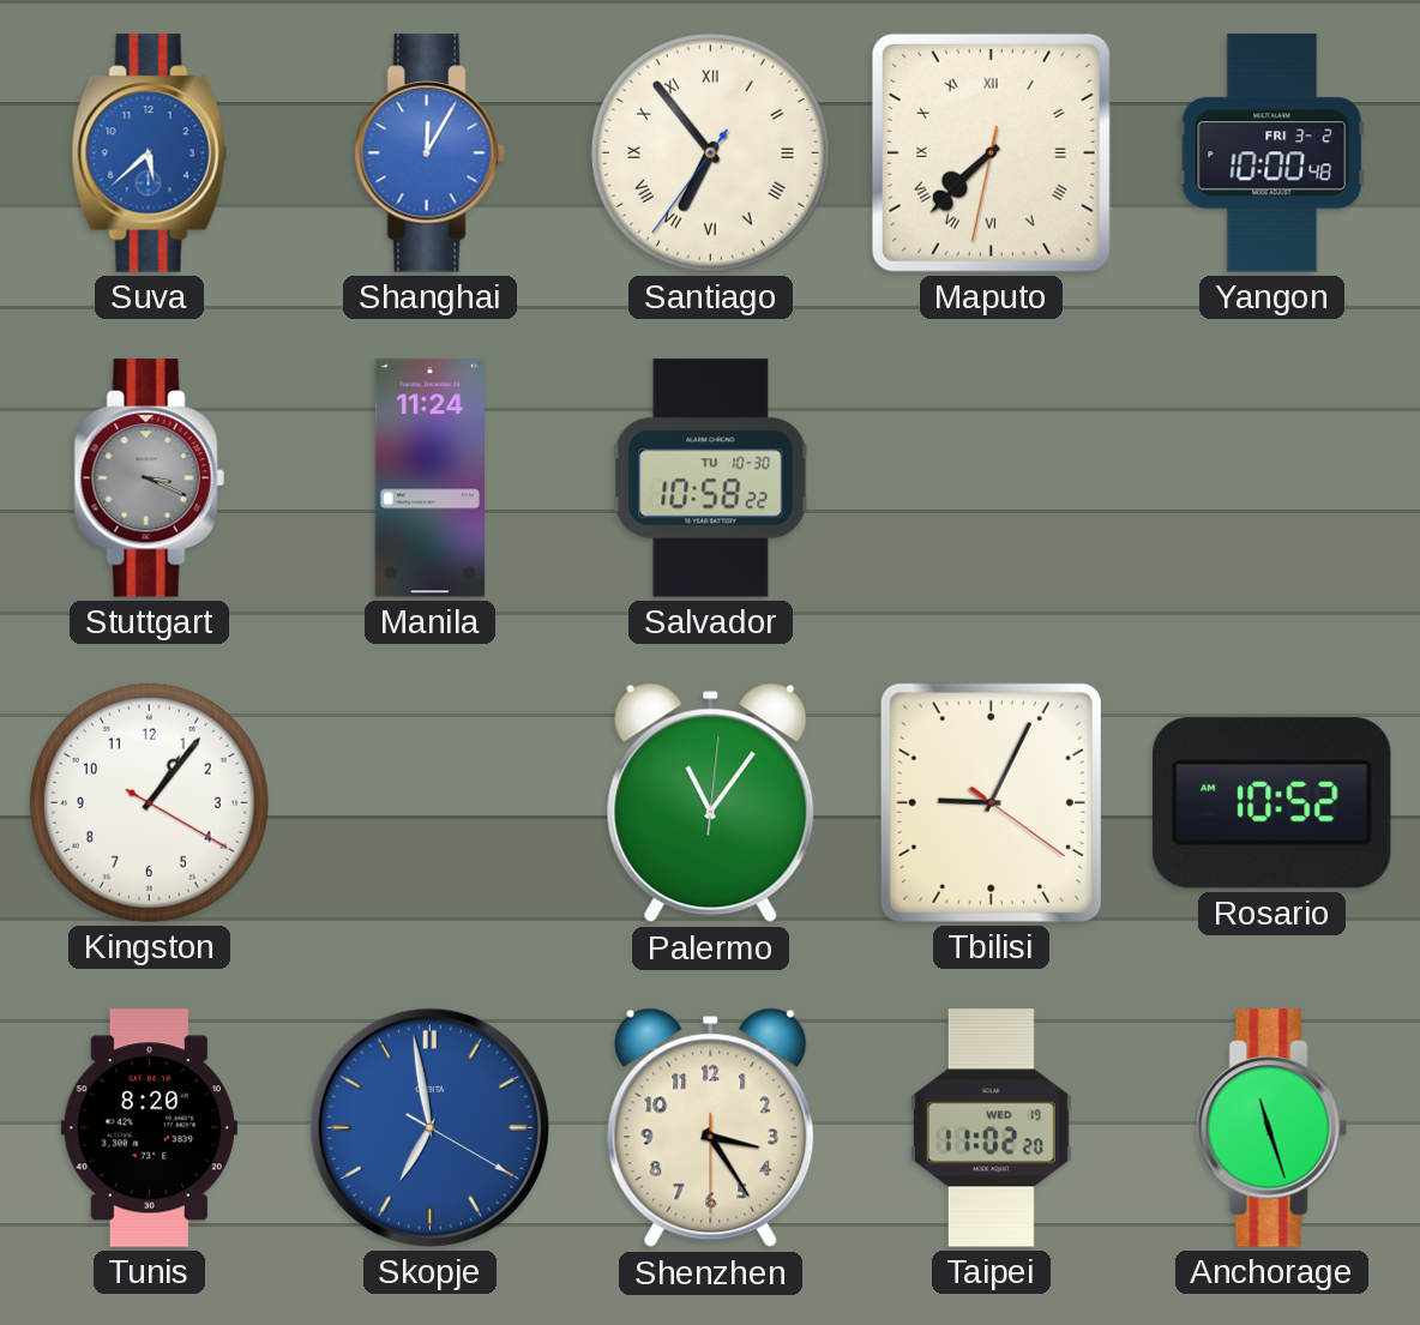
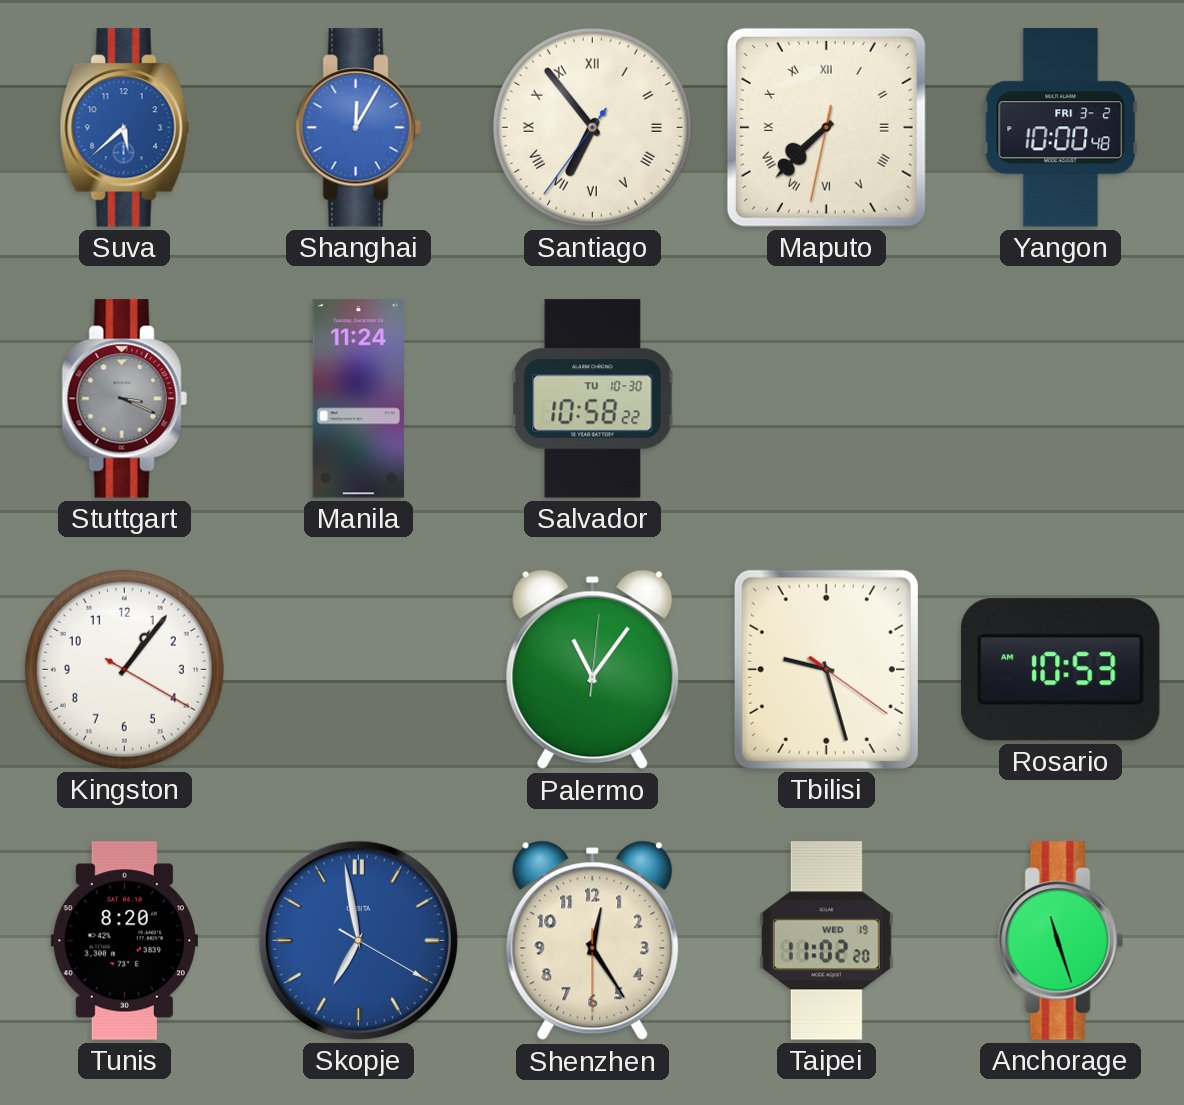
Tbilisi: 9:04 -> 9:27
Rosario: 10:52 -> 10:53
Shenzhen: 3:24 -> 12:24
